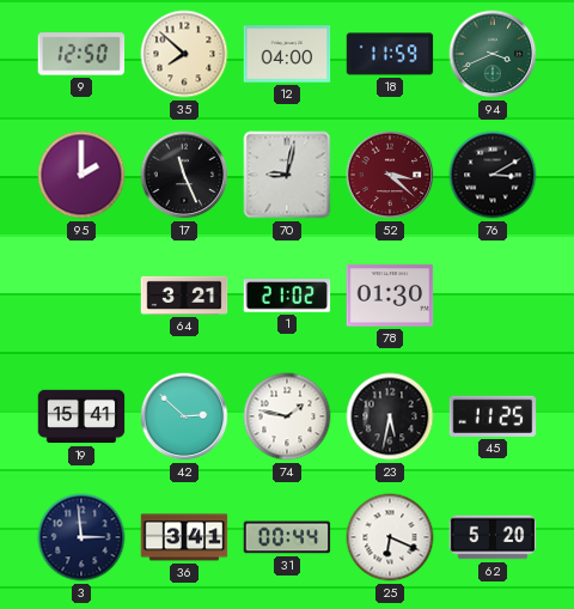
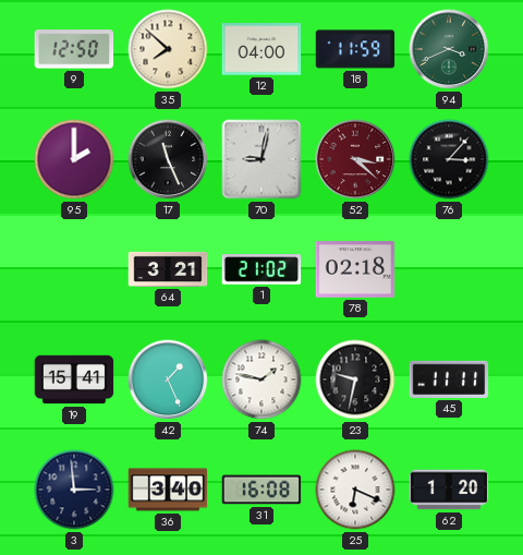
76: 3:10 -> 3:07
78: 01:30 -> 02:18
42: 2:52 -> 1:26
23: 5:32 -> 9:32
45: 11:25 -> 11:11
36: 3:41 -> 3:40
31: 00:44 -> 16:08
62: 5:20 -> 1:20
